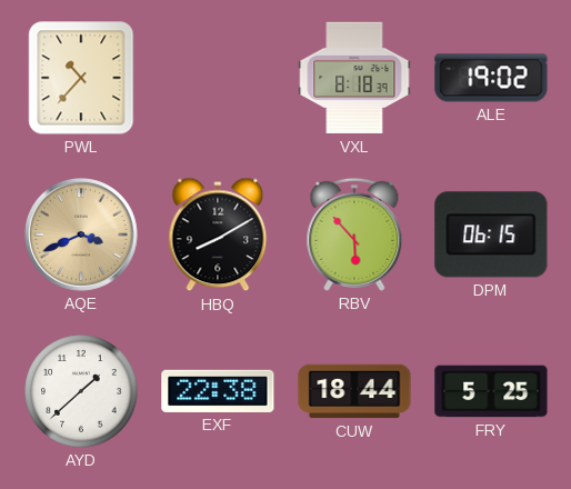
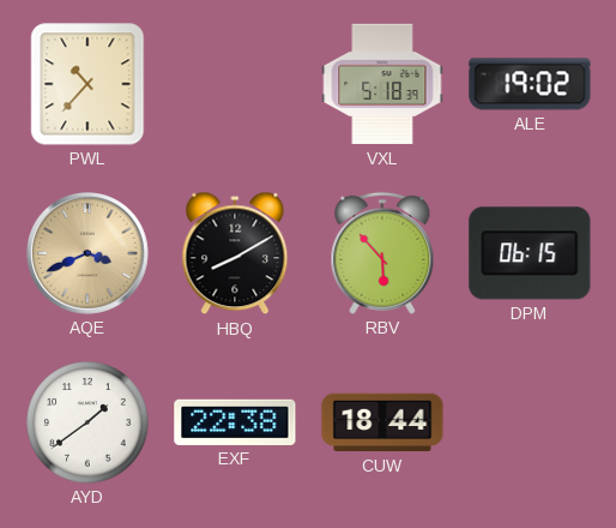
VXL: 8:18 -> 5:18
AYD: 1:38 -> 1:39
FRY: 5:25 -> none
